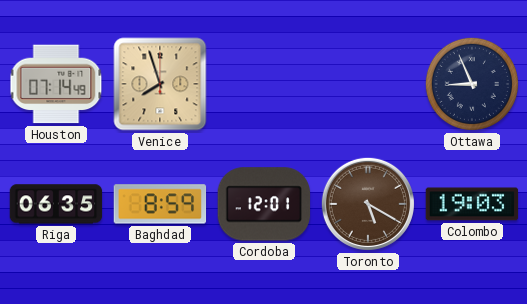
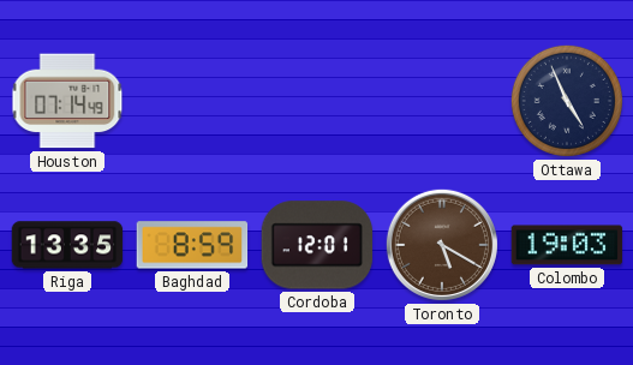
Venice: 7:57 -> none
Ottawa: 8:56 -> 4:56
Riga: 06:35 -> 13:35
